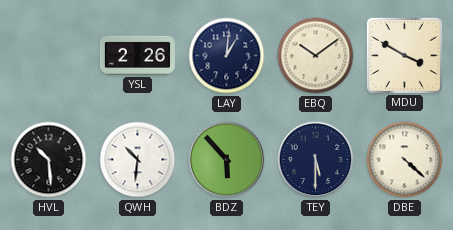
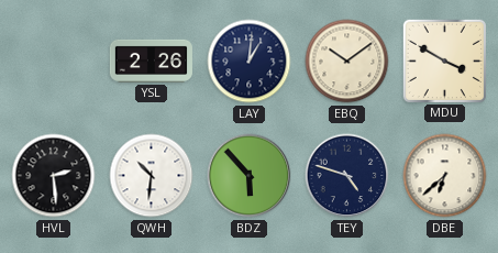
HVL: 10:29 -> 2:29
TEY: 5:30 -> 4:48
DBE: 4:22 -> 6:38
